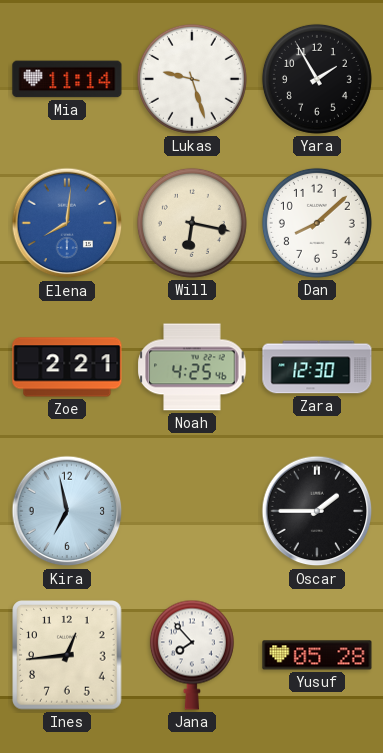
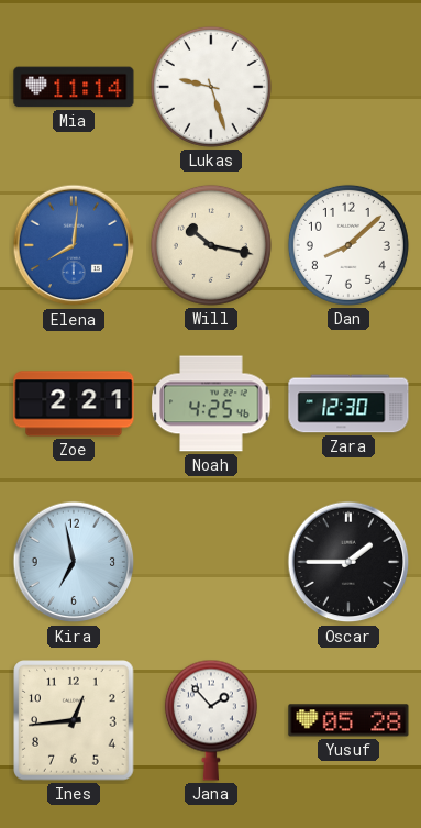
Yara: 1:55 -> none
Will: 6:17 -> 10:17
Jana: 7:53 -> 1:53
